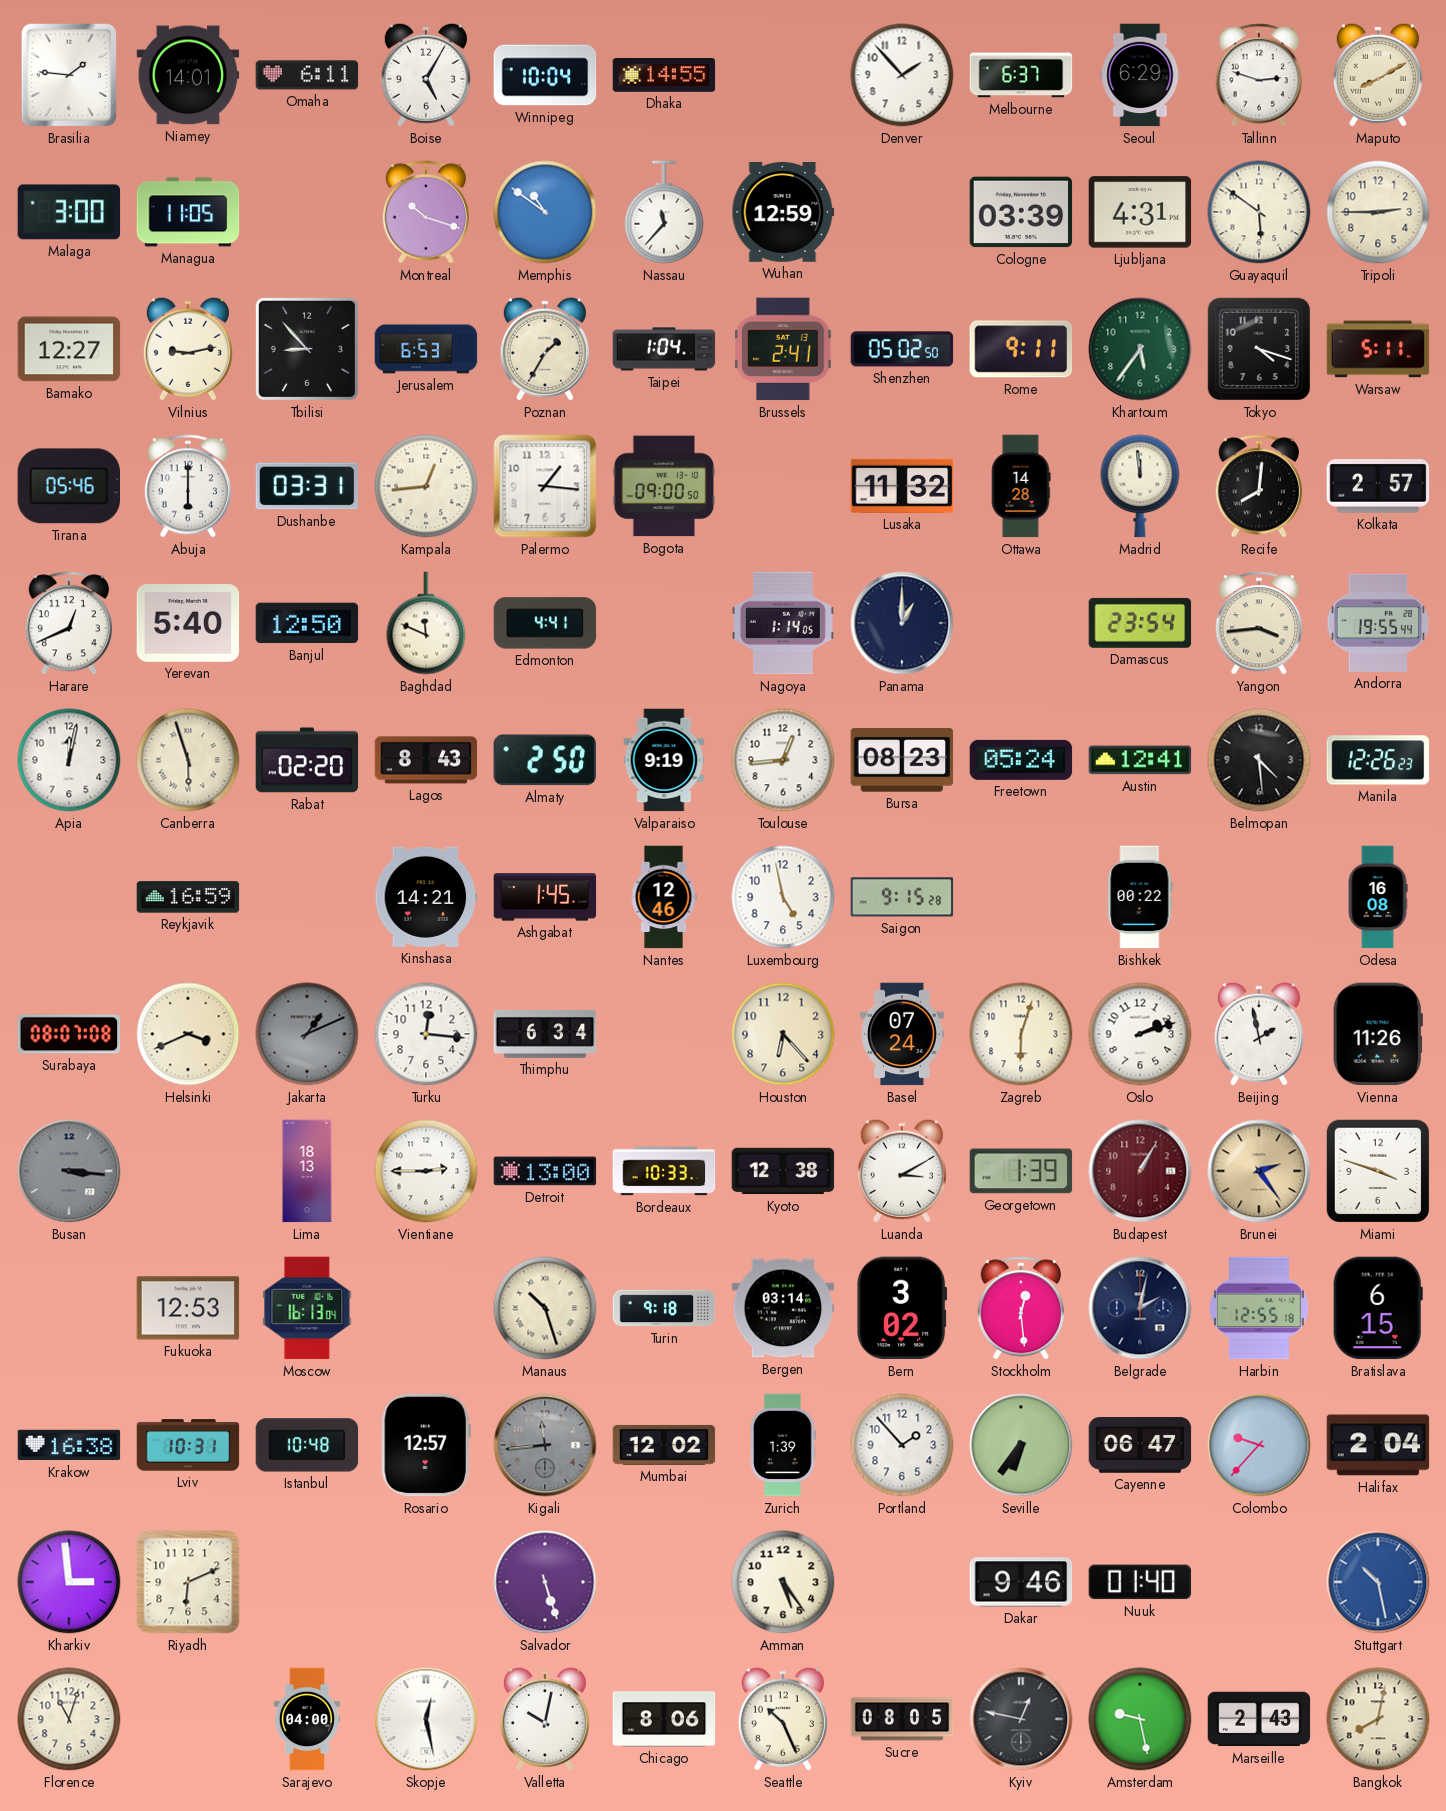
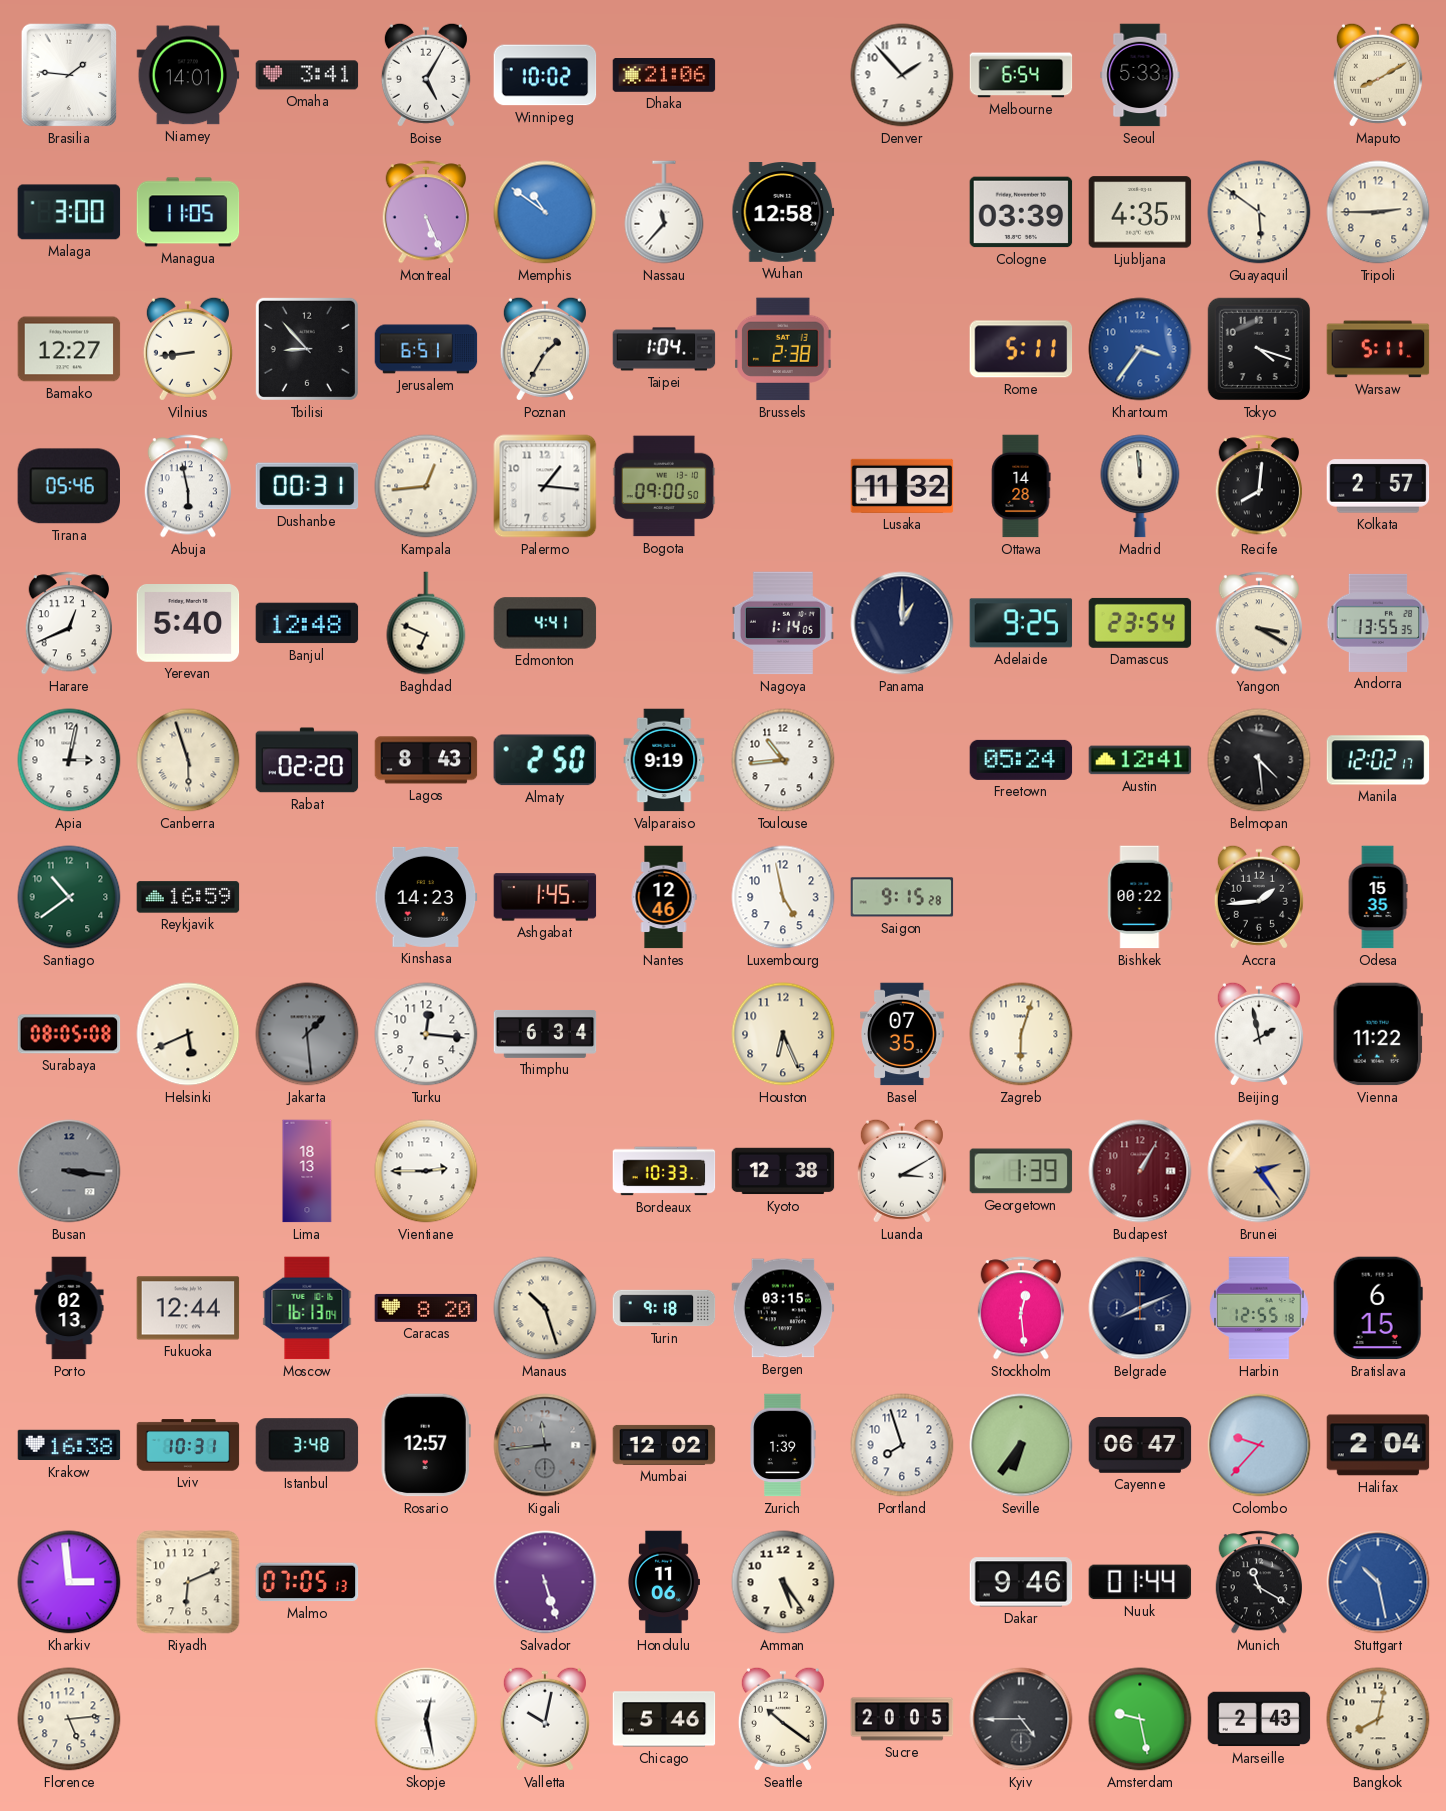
Omaha: 6:11 -> 3:41
Winnipeg: 10:04 -> 10:02
Dhaka: 14:55 -> 21:06
Melbourne: 6:37 -> 6:54
Seoul: 6:29 -> 5:33
Tallinn: 2:48 -> none
Montreal: 10:18 -> 5:26
Wuhan: 12:59 -> 12:58
Ljubljana: 4:31 -> 4:35
Vilnius: 9:13 -> 8:44
Jerusalem: 6:53 -> 6:51
Brussels: 2:41 -> 2:38
Shenzhen: 05:02 -> none
Rome: 9:11 -> 5:11
Khartoum: 5:36 -> 3:36
Khartoum dial: green -> blue
Abuja: 6:00 -> 5:58
Dushanbe: 03:31 -> 00:31
Banjul: 12:50 -> 12:48
Baghdad: 11:49 -> 6:49
Adelaide: none -> 9:25
Yangon: 3:44 -> 3:20
Andorra: 19:55 -> 13:55
Apia: 12:02 -> 3:02
Toulouse: 12:44 -> 10:44
Bursa: 08:23 -> none
Manila: 12:26 -> 12:02
Santiago: none -> 10:39
Kinshasa: 14:21 -> 14:23
Accra: none -> 1:44
Odesa: 16:08 -> 15:35
Surabaya: 08:07 -> 08:05
Helsinki: 3:41 -> 5:41
Jakarta: 1:11 -> 1:29
Houston: 6:23 -> 6:26
Basel: 07:24 -> 07:35
Oslo: 2:12 -> none
Vienna: 11:26 -> 11:22
Detroit: 13:00 -> none
Miami: 3:48 -> none
Porto: none -> 02:13
Fukuoka: 12:53 -> 12:44
Caracas: none -> 8:20
Bergen: 03:14 -> 03:15
Bern: 3:02 -> none
Belgrade: 2:02 -> 8:11
Istanbul: 10:48 -> 3:48
Portland: 1:53 -> 7:57
Malmo: none -> 07:05
Honolulu: none -> 11:06
Nuuk: 01:40 -> 01:44
Munich: none -> 11:20
Florence: 11:03 -> 5:14
Sarajevo: 04:00 -> none
Chicago: 8:06 -> 5:46
Seattle: 10:26 -> 10:21
Sucre: 08:05 -> 20:05
Kyiv: 12:47 -> 4:45
